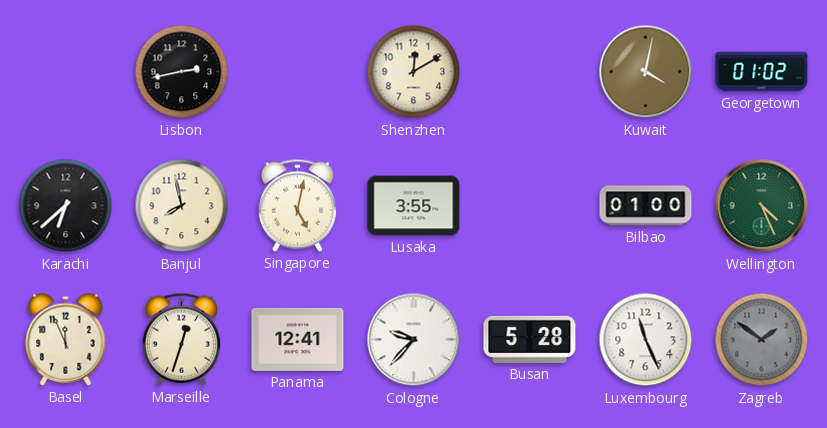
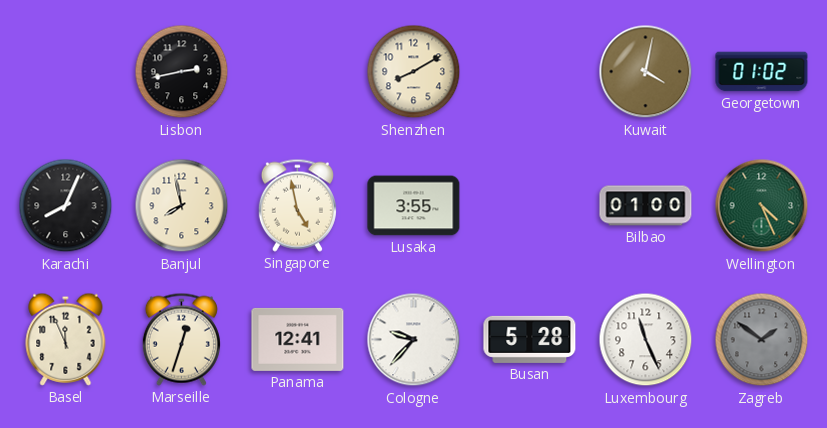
Shenzhen: 12:10 -> 8:10
Karachi: 6:38 -> 8:04
Singapore: 5:02 -> 4:58
